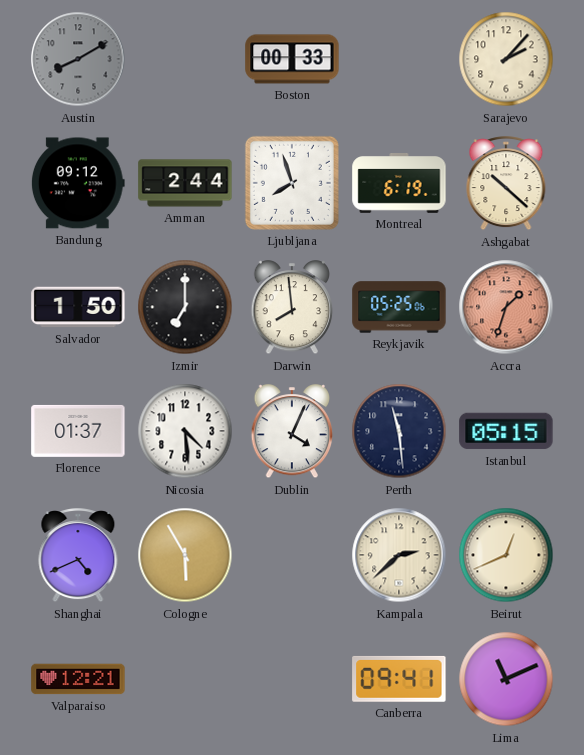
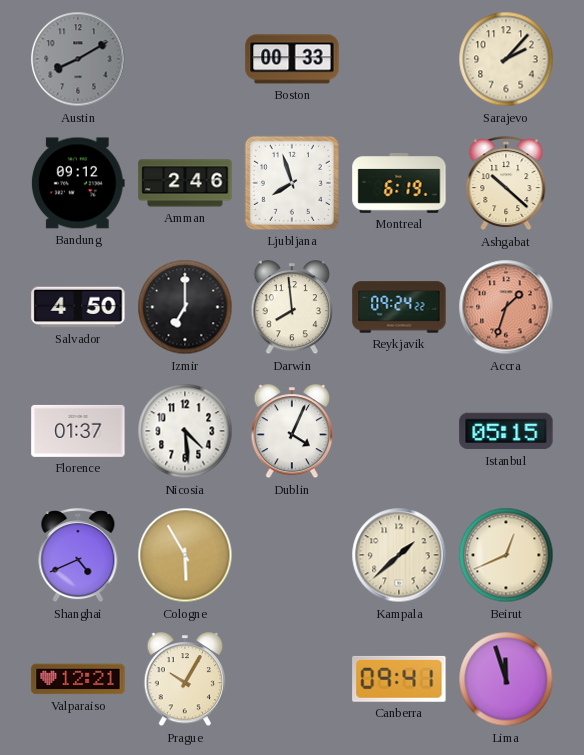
Amman: 2:44 -> 2:46
Salvador: 1:50 -> 4:50
Reykjavik: 05:25 -> 09:24
Perth: 11:29 -> none
Kampala: 2:38 -> 1:38
Prague: none -> 10:05
Lima: 11:11 -> 11:57
